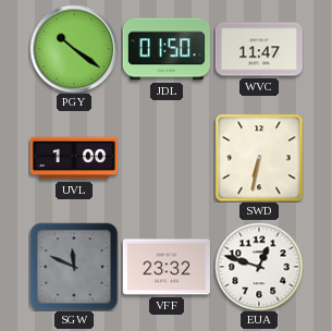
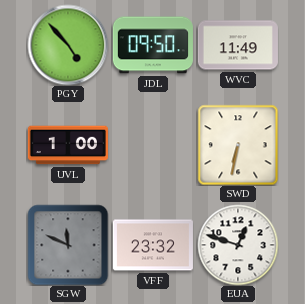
PGY: 10:21 -> 4:53
JDL: 01:50 -> 09:50
WVC: 11:47 -> 11:49
